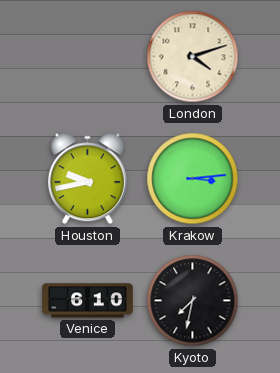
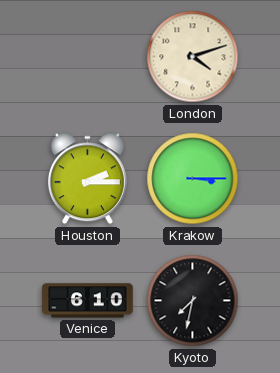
Houston: 9:43 -> 2:15
Krakow: 3:14 -> 3:15
